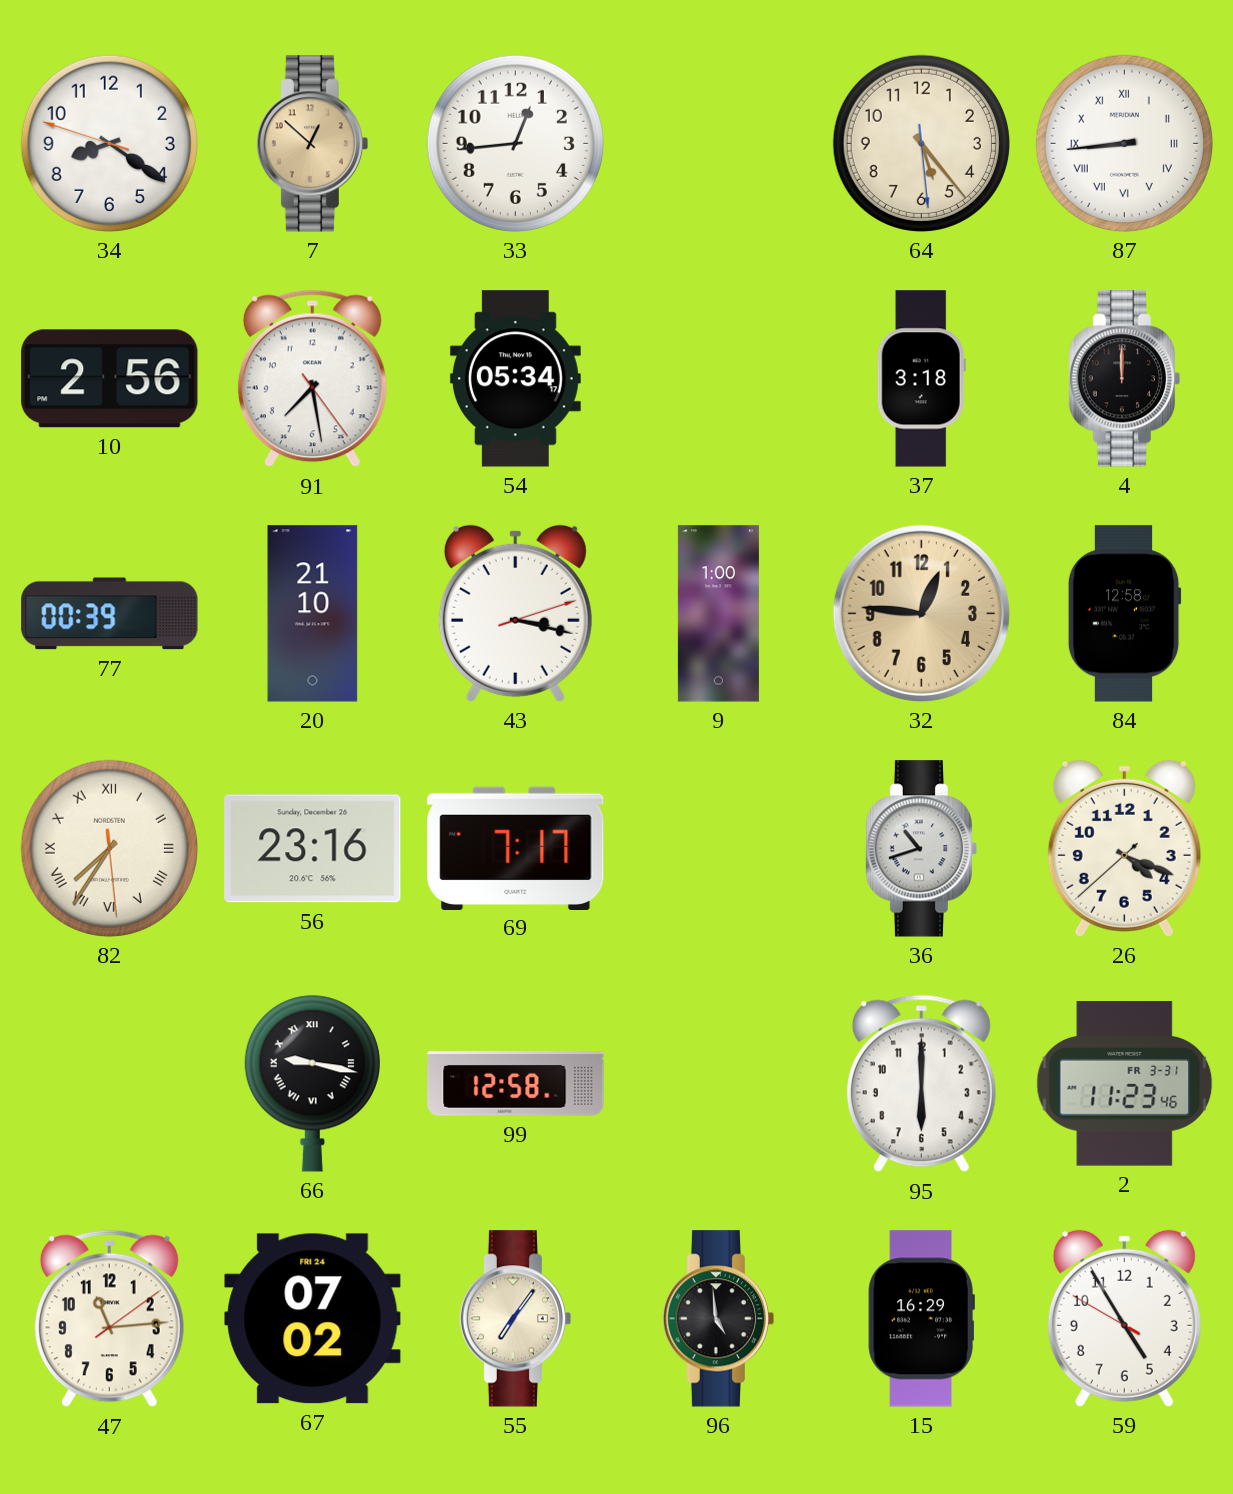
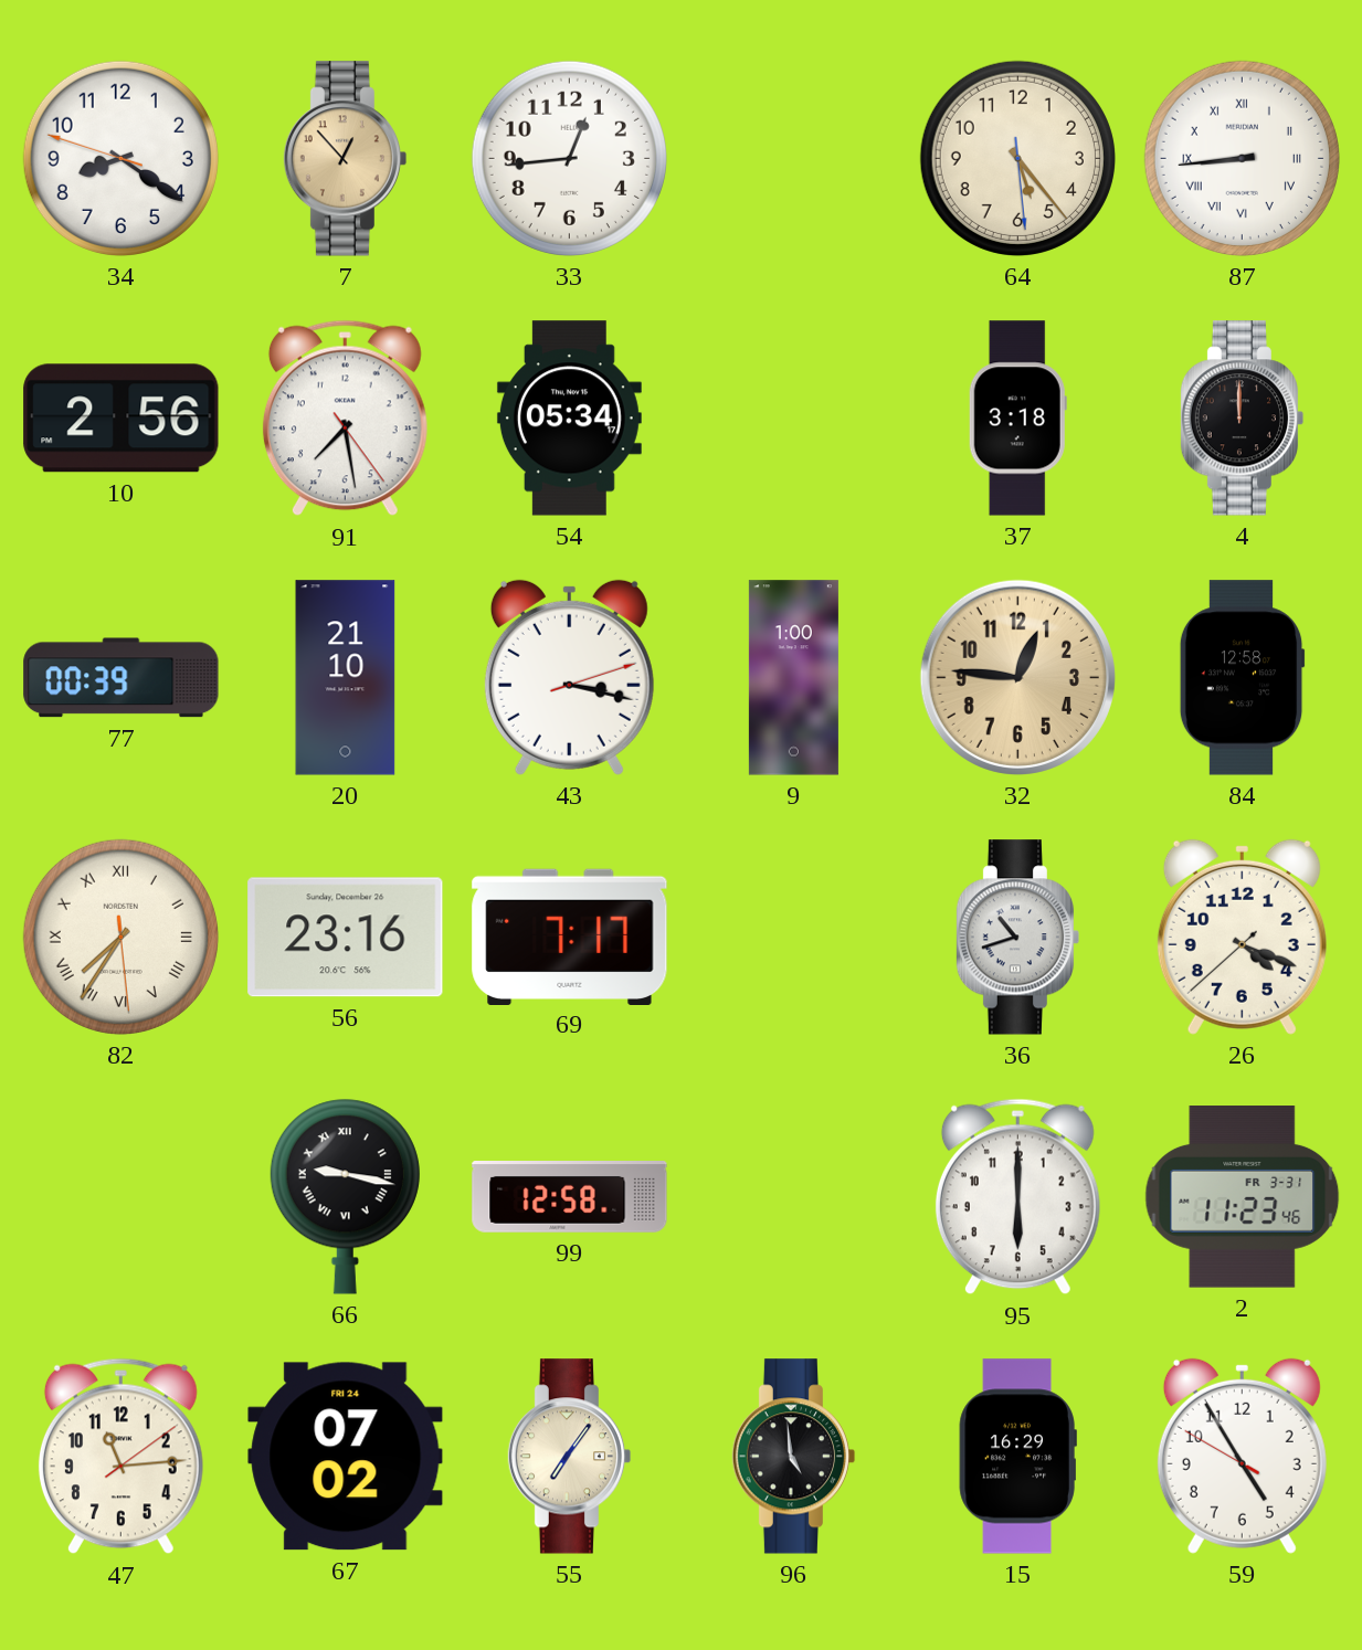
7: 12:52 -> 12:53
